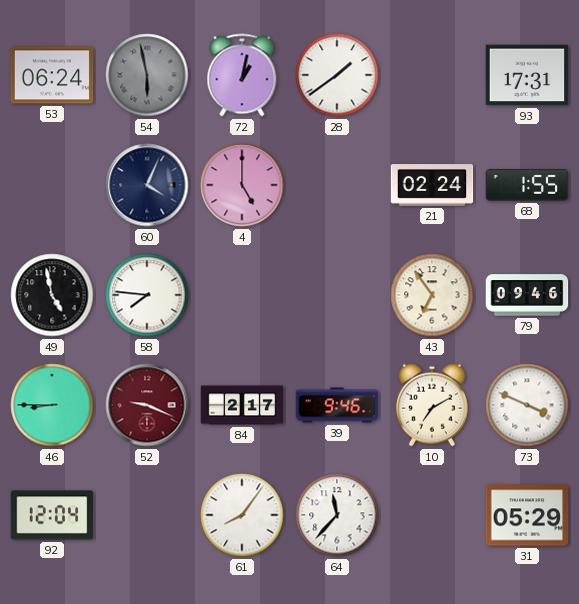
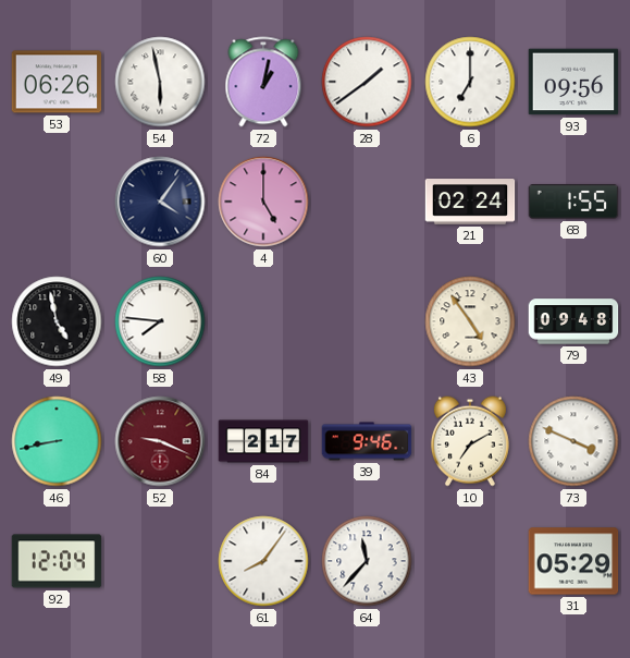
53: 06:24 -> 06:26
54 dial: grey -> white
6: none -> 7:00
93: 17:31 -> 09:56
60: 4:04 -> 4:06
43: 6:54 -> 4:54
79: 09:46 -> 09:48
46: 8:45 -> 8:43
